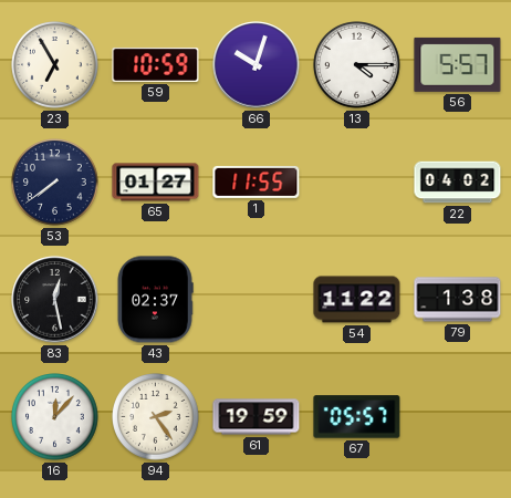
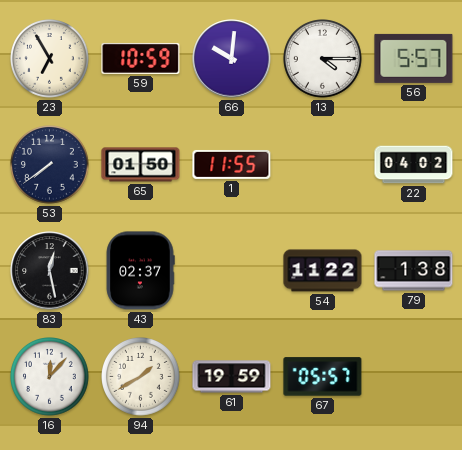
66: 10:03 -> 10:01
65: 01:27 -> 01:50
94: 2:24 -> 1:40
